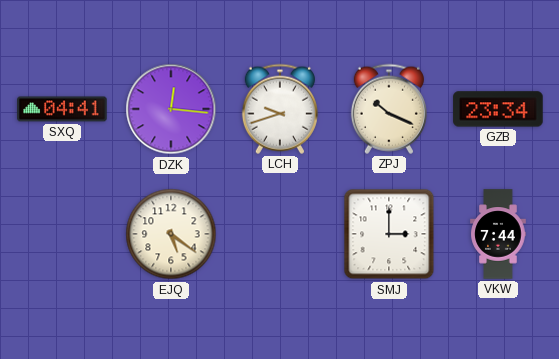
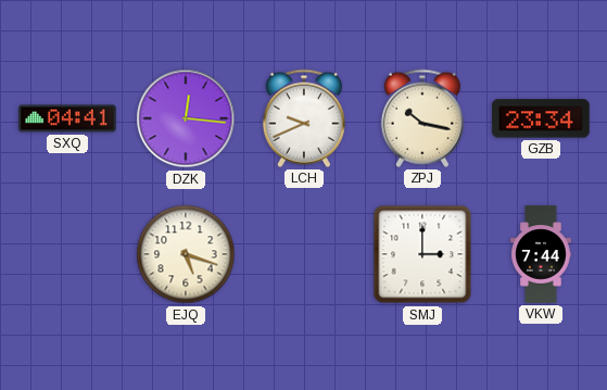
LCH: 9:42 -> 9:41
ZPJ: 10:19 -> 10:17
EJQ: 5:21 -> 5:18
